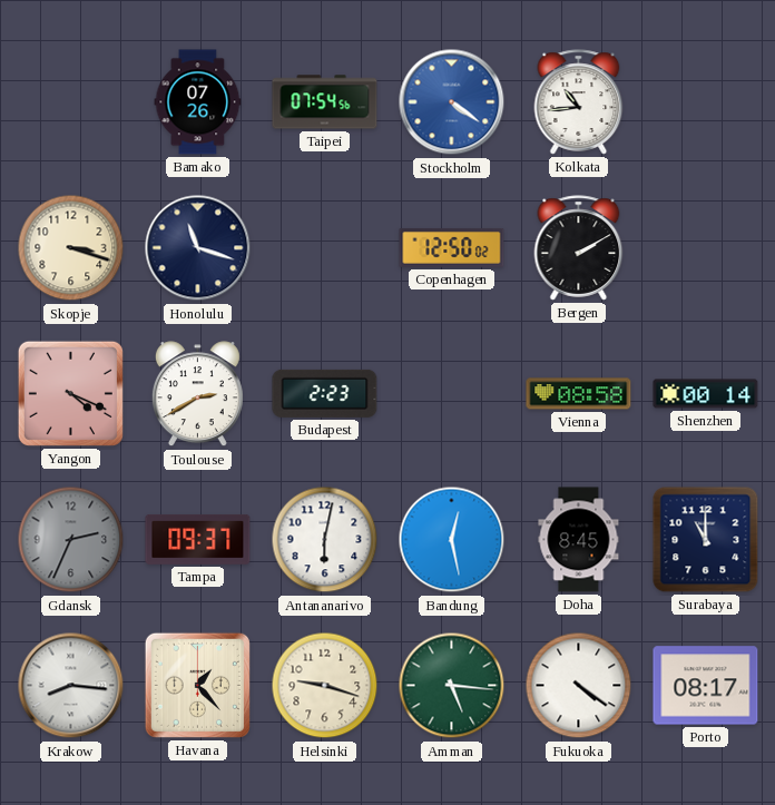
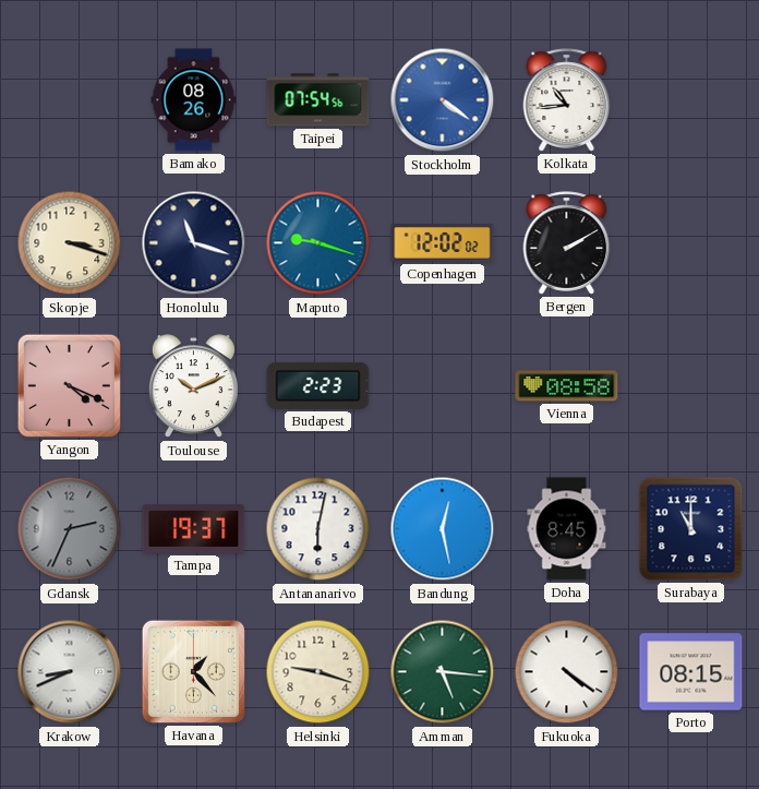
Bamako: 07:26 -> 08:26
Maputo: none -> 9:18
Copenhagen: 12:50 -> 12:02
Toulouse: 2:40 -> 10:11
Shenzhen: 00:14 -> none
Tampa: 09:37 -> 19:37
Krakow: 8:16 -> 8:41
Porto: 08:17 -> 08:15
